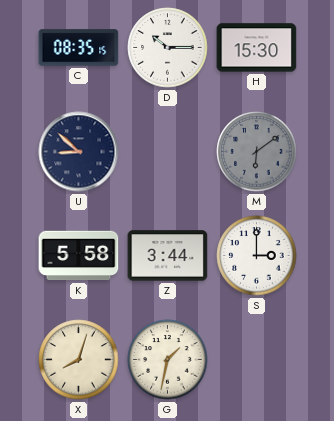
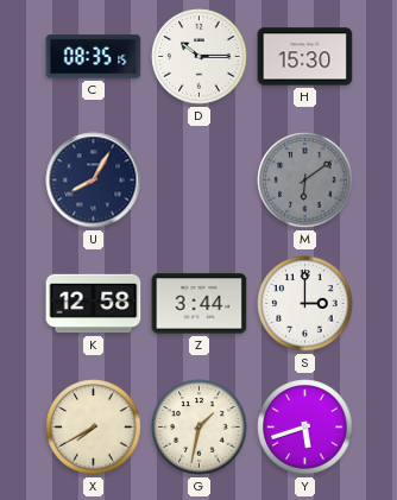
U: 8:52 -> 8:05
K: 5:58 -> 12:58
X: 8:03 -> 7:40
Y: none -> 5:42
